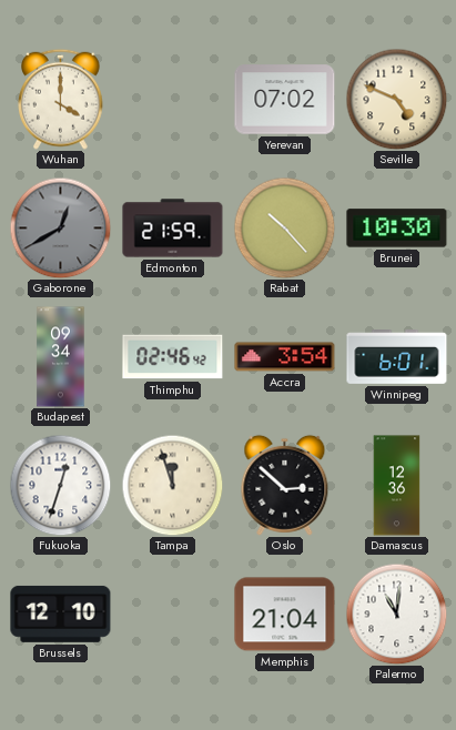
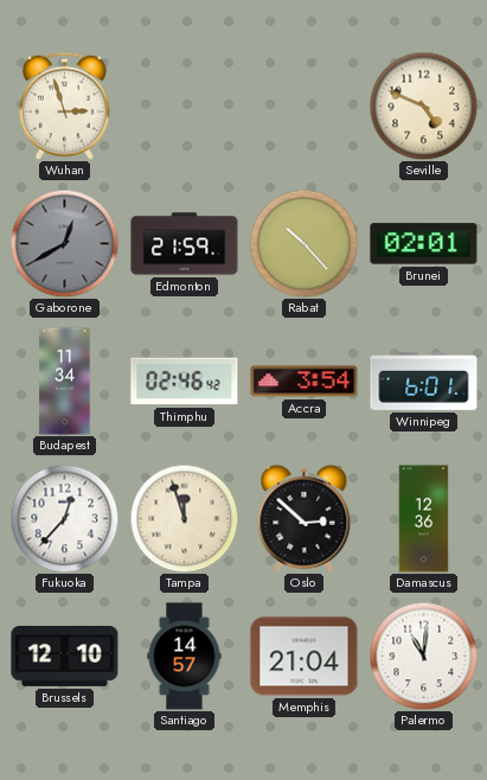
Wuhan: 4:00 -> 2:57
Yerevan: 07:02 -> none
Brunei: 10:30 -> 02:01
Budapest: 09:34 -> 11:34
Fukuoka: 12:33 -> 12:37
Santiago: none -> 14:57
